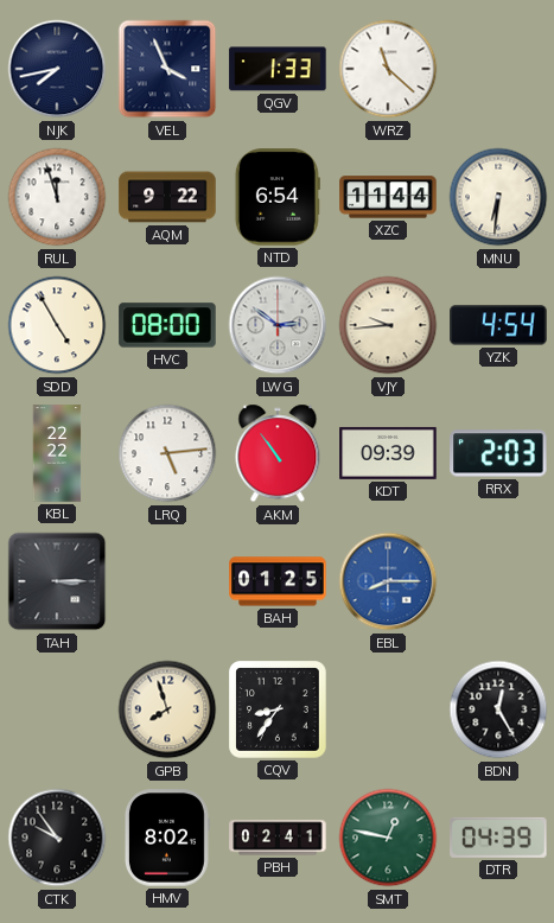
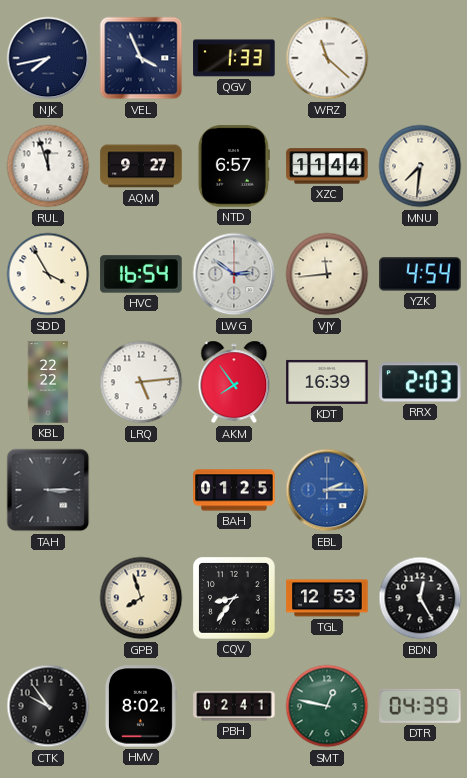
AQM: 9:22 -> 9:27
NTD: 6:54 -> 6:57
MNU: 6:31 -> 7:31
SDD: 4:55 -> 3:55
HVC: 08:00 -> 16:54
VJY: 9:44 -> 11:44
AKM: 10:54 -> 7:54
KDT: 09:39 -> 16:39
EBL: 8:15 -> 2:15
TGL: none -> 12:53
